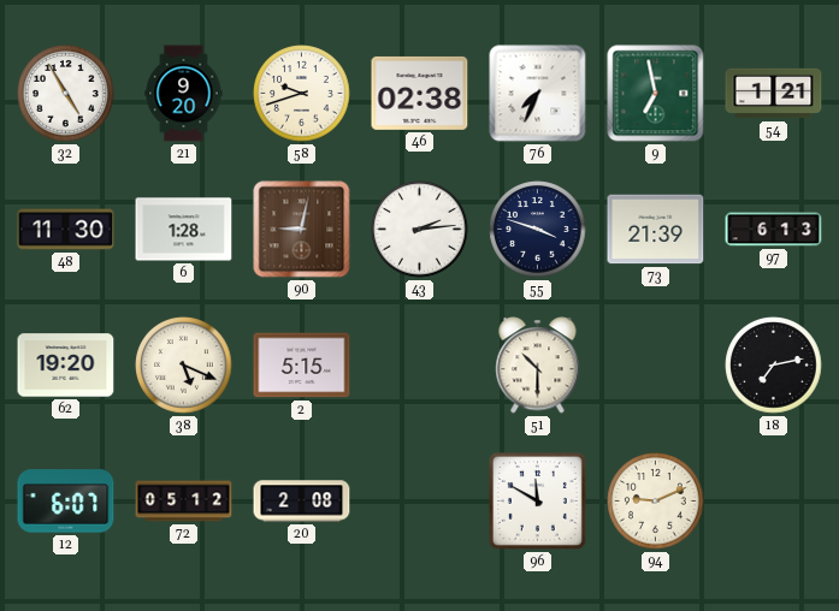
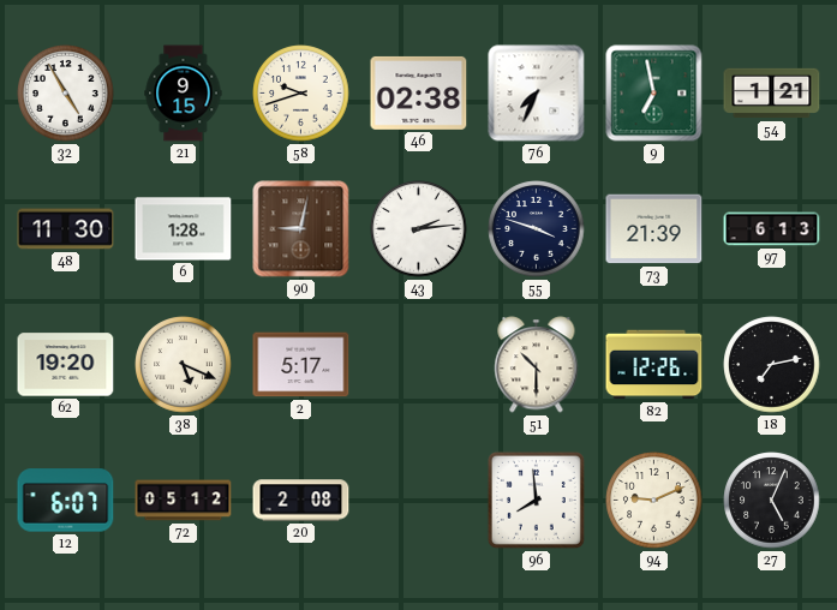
21: 9:20 -> 9:15
2: 5:15 -> 5:17
82: none -> 12:26
96: 11:50 -> 7:59
27: none -> 5:04
